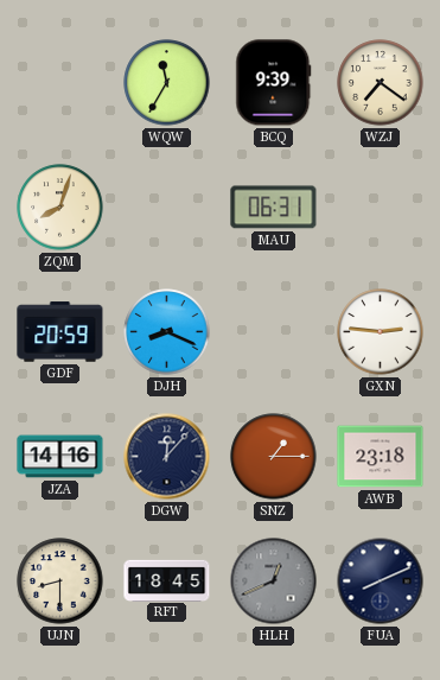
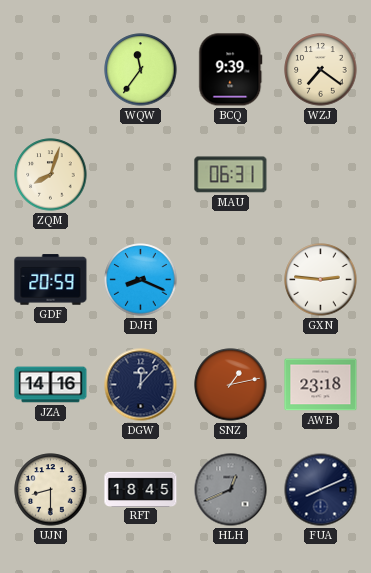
WQW: 11:35 -> 11:36
SNZ: 1:15 -> 1:13
